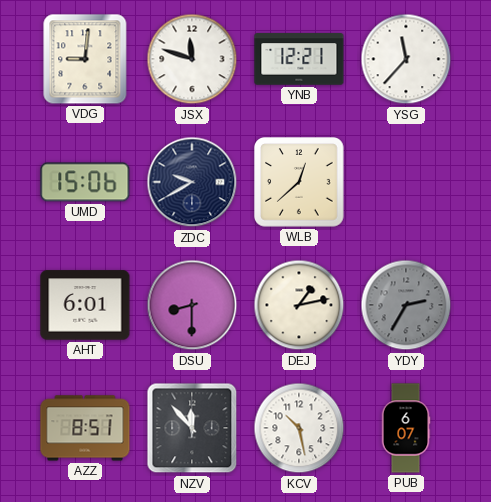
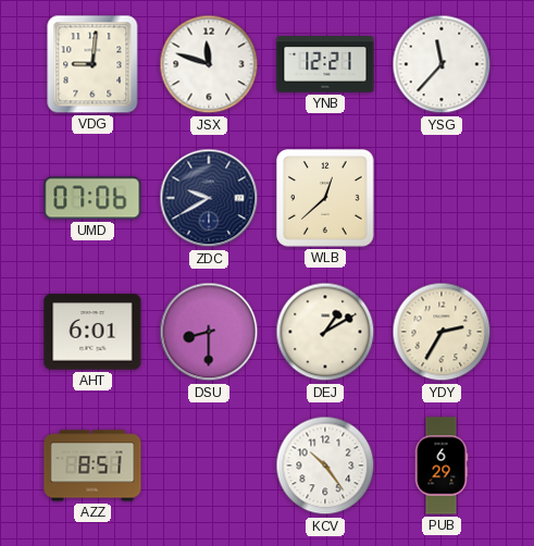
UMD: 15:06 -> 07:06
DEJ: 1:13 -> 1:10
YDY dial: grey -> cream
NZV: 11:53 -> none
KCV: 10:28 -> 10:24
PUB: 6:07 -> 6:29
